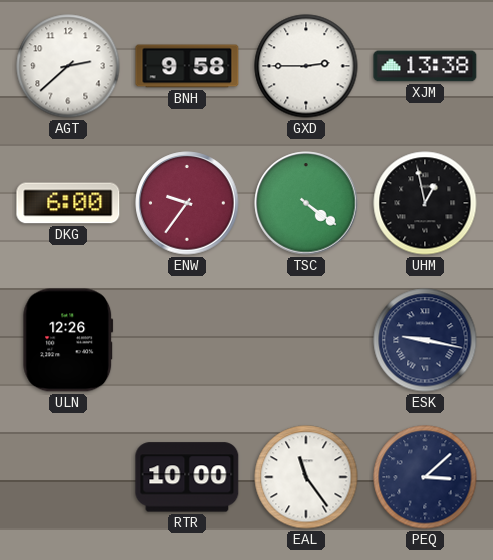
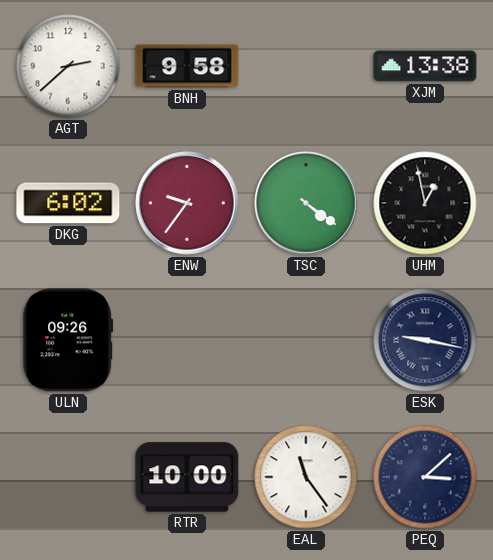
GXD: 2:45 -> none
DKG: 6:00 -> 6:02
ULN: 12:26 -> 09:26
